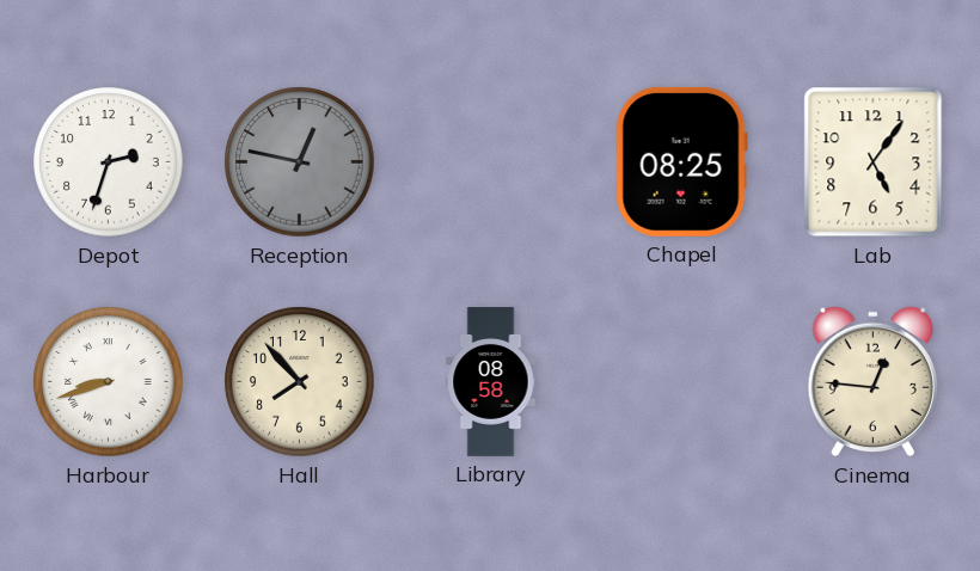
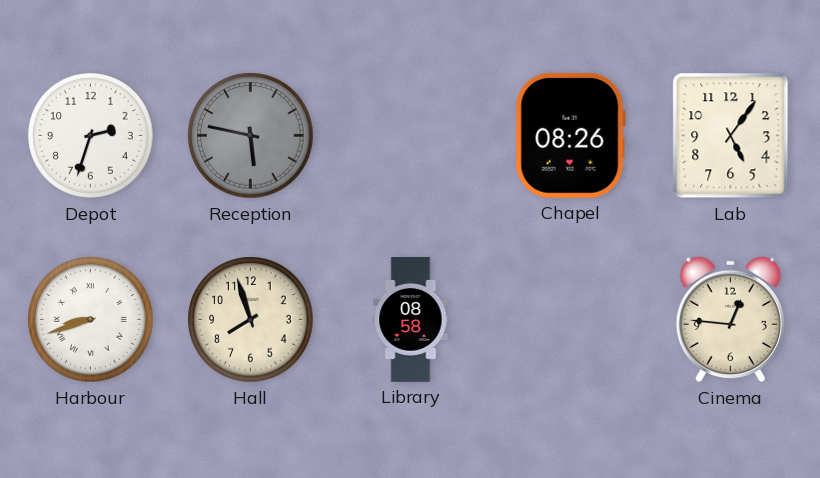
Reception: 12:47 -> 5:47
Chapel: 08:25 -> 08:26
Hall: 7:53 -> 7:57
